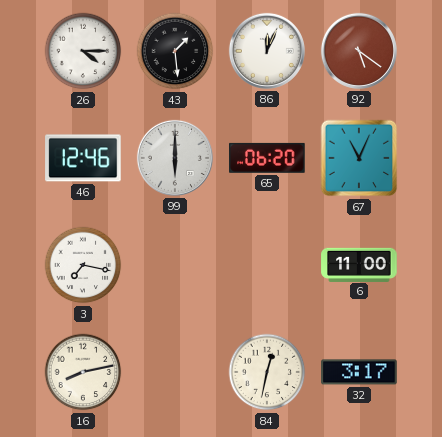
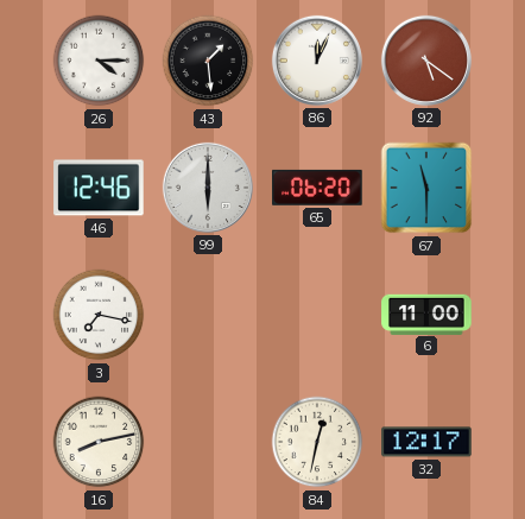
67: 11:04 -> 11:30
32: 3:17 -> 12:17
